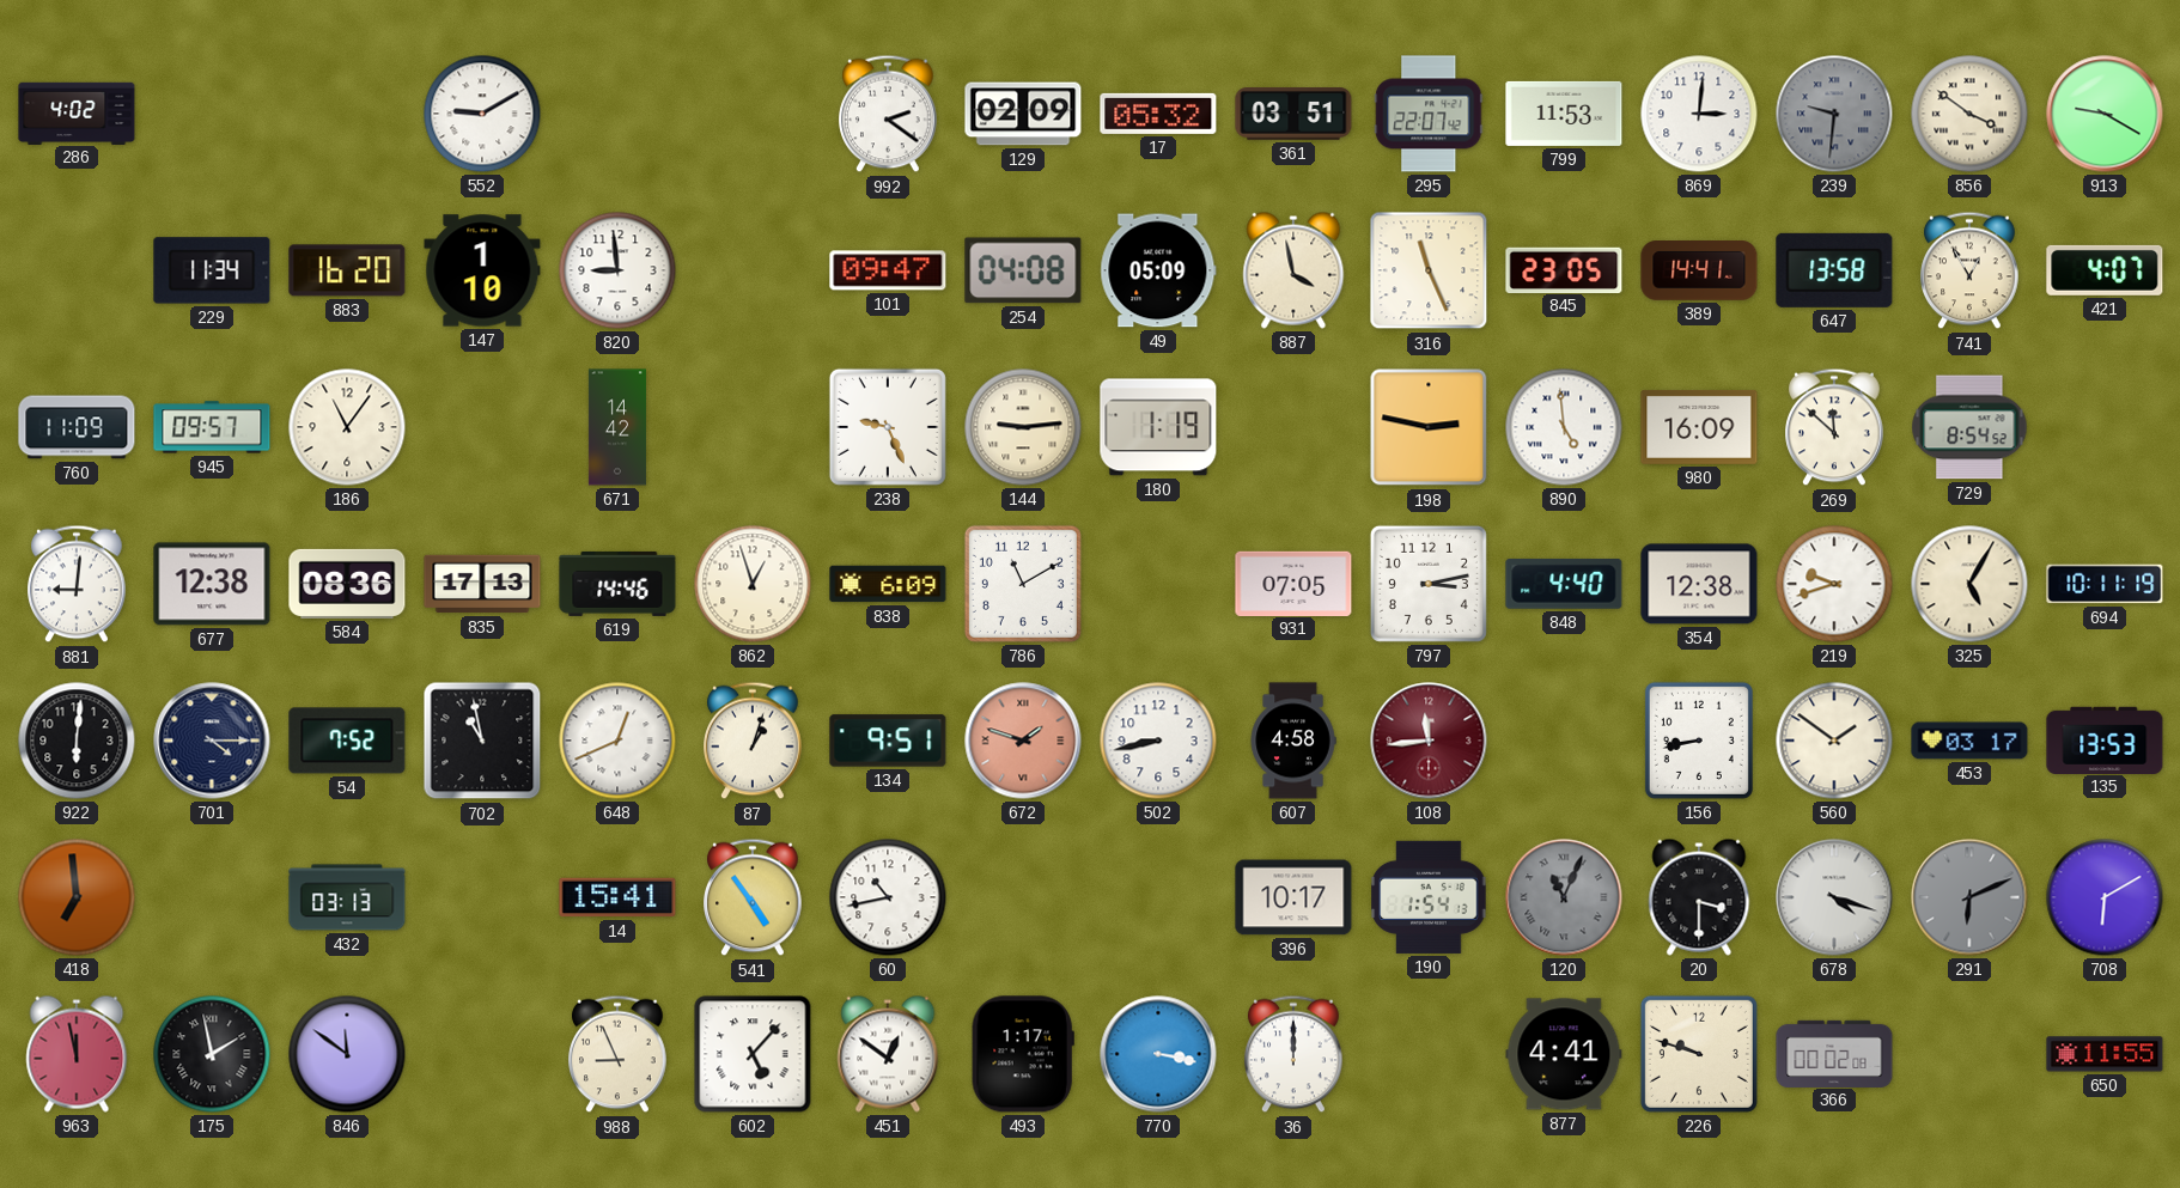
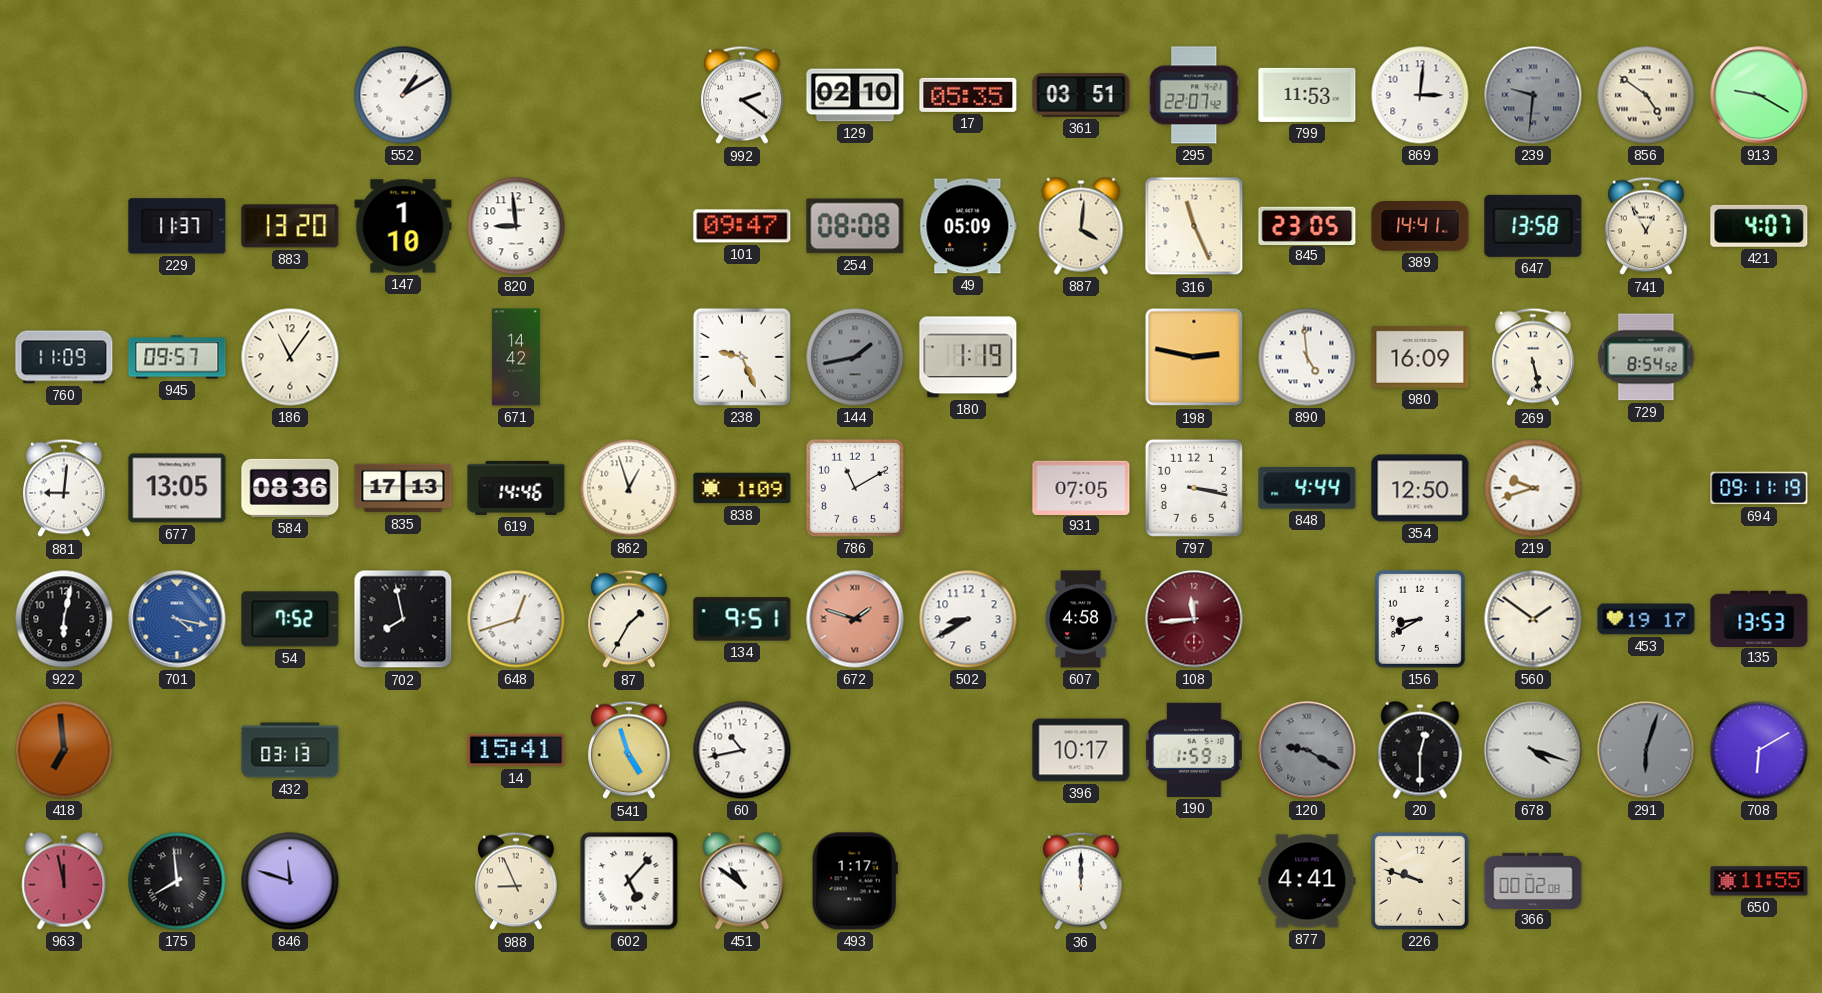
286: 4:02 -> none
552: 9:10 -> 1:10
129: 02:09 -> 02:10
17: 05:32 -> 05:35
856: 3:51 -> 4:51
229: 11:34 -> 11:37
883: 16:20 -> 13:20
254: 04:08 -> 08:08
887: 3:58 -> 4:01
144: 9:14 -> 1:43
144 dial: cream -> grey
269: 11:52 -> 5:28
677: 12:38 -> 13:05
838: 6:09 -> 1:09
797: 3:13 -> 3:17
848: 4:40 -> 4:44
354: 12:38 -> 12:50
325: 5:05 -> none
694: 10:11 -> 09:11
922: 6:01 -> 6:02
701: 4:15 -> 4:17
701 dial: navy -> blue
702: 10:58 -> 7:58
648: 12:41 -> 12:42
87: 1:03 -> 1:35
502: 8:43 -> 8:40
156: 8:43 -> 8:40
453: 03:17 -> 19:17
541: 4:54 -> 4:57
190: 1:54 -> 1:59
120: 11:04 -> 9:20
20: 3:30 -> 12:30
291: 6:11 -> 6:03
175: 1:58 -> 7:59
846: 11:51 -> 11:48
451: 12:51 -> 10:51
770: 3:17 -> none
